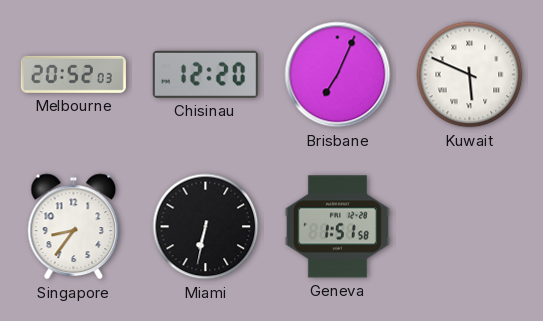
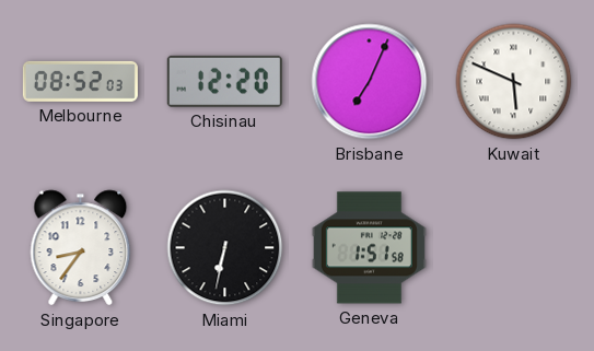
Melbourne: 20:52 -> 08:52
